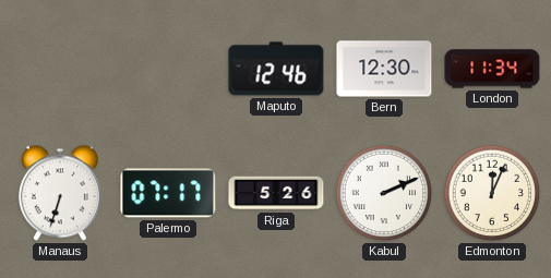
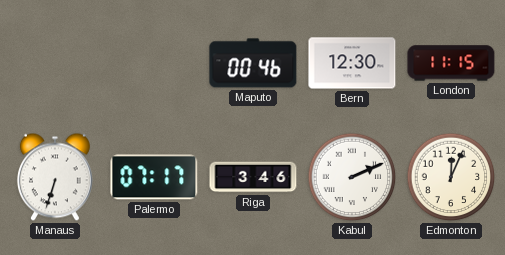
Maputo: 12:46 -> 00:46
London: 11:34 -> 11:15
Riga: 5:26 -> 3:46
